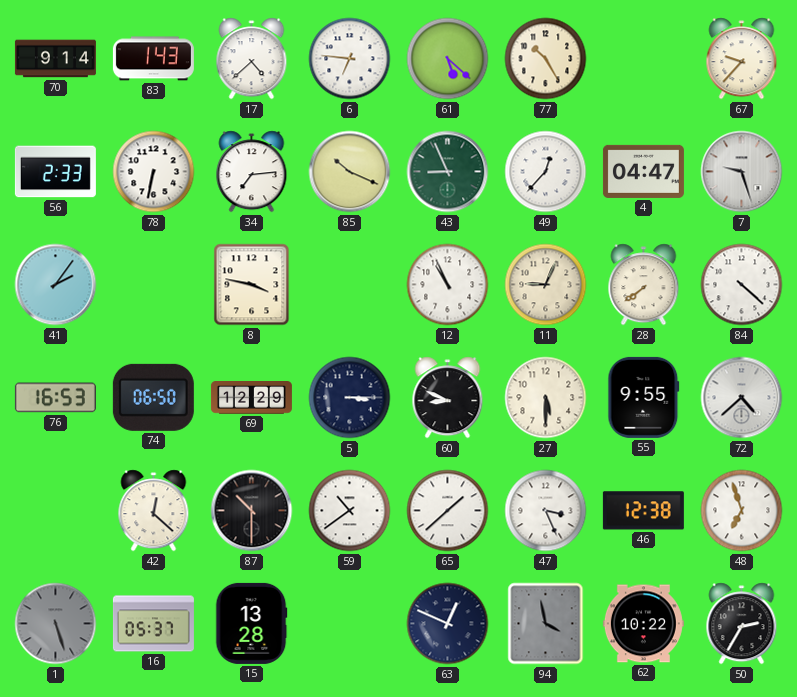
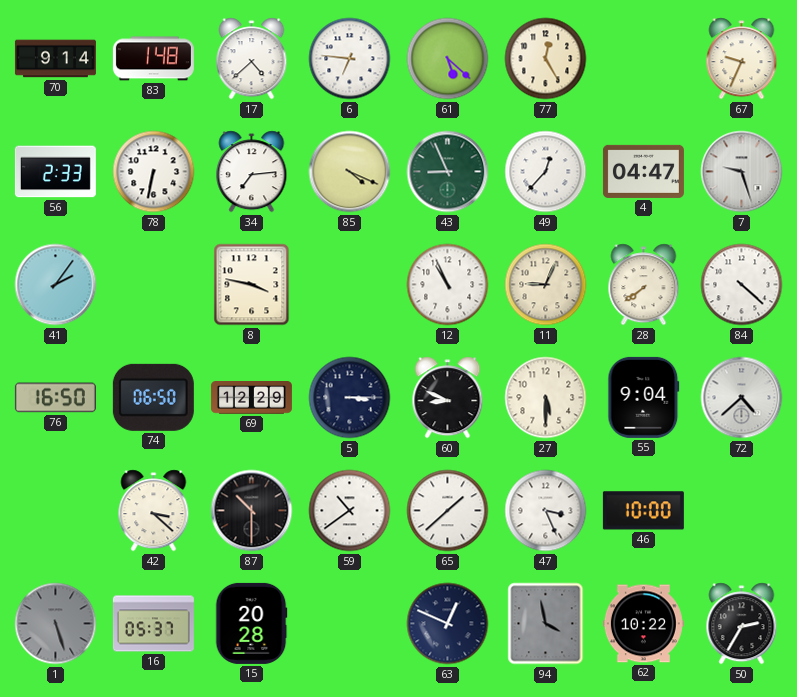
83: 1:43 -> 1:48
77: 10:25 -> 12:25
67: 9:37 -> 9:34
85: 10:19 -> 4:19
76: 16:53 -> 16:50
55: 9:55 -> 9:04
42: 12:22 -> 3:22
46: 12:38 -> 10:00
48: 6:57 -> none
15: 13:28 -> 20:28
